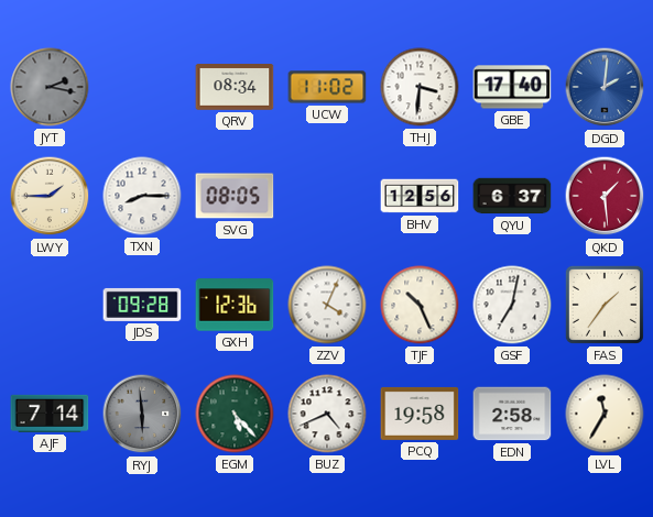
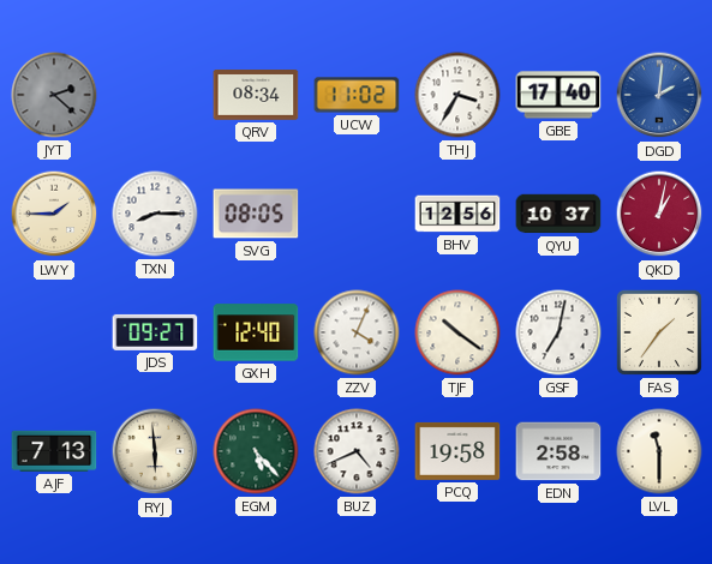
JYT: 2:17 -> 2:22
THJ: 3:31 -> 3:35
QYU: 6:37 -> 10:37
QKD: 1:29 -> 1:02
JDS: 09:28 -> 09:27
GXH: 12:36 -> 12:40
TJF: 10:26 -> 10:21
AJF: 7:14 -> 7:13
RYJ dial: grey -> cream
LVL: 11:35 -> 11:30
